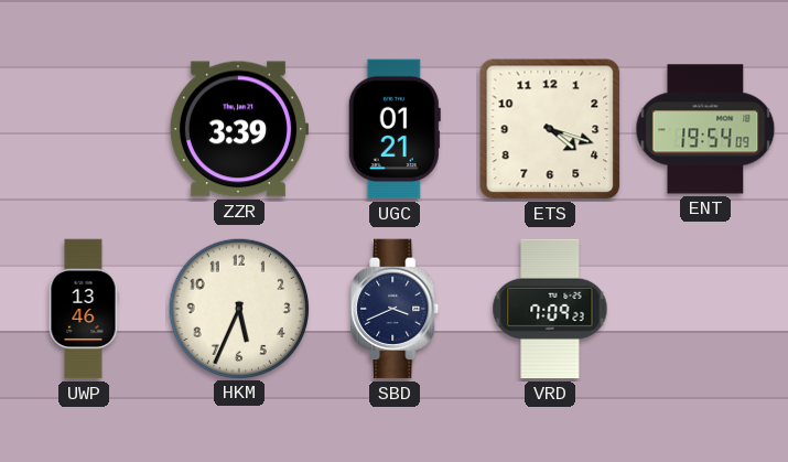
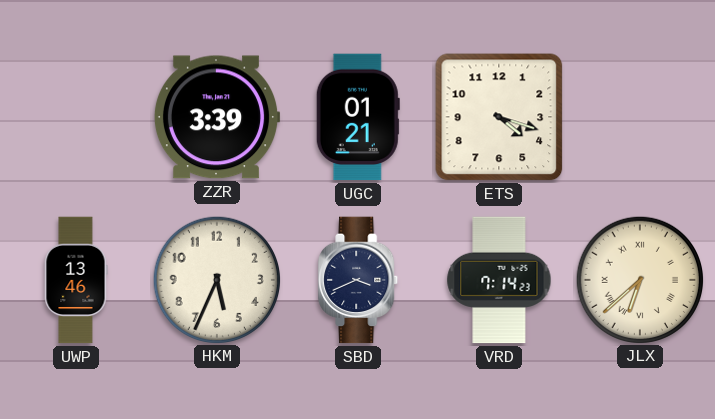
ENT: 19:54 -> none
VRD: 7:09 -> 7:14
JLX: none -> 6:38
